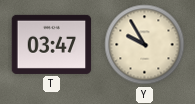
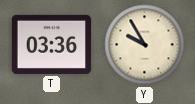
T: 03:47 -> 03:36
